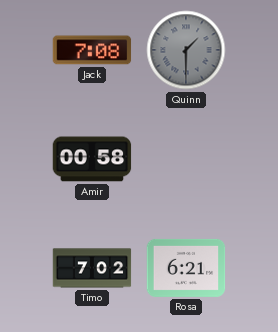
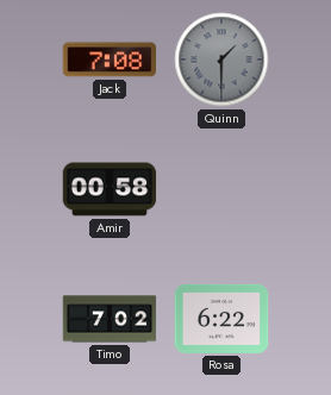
Rosa: 6:21 -> 6:22
